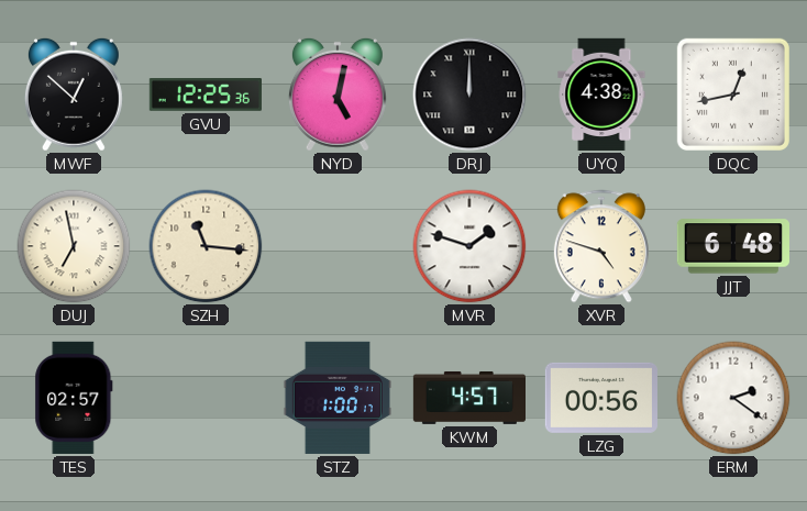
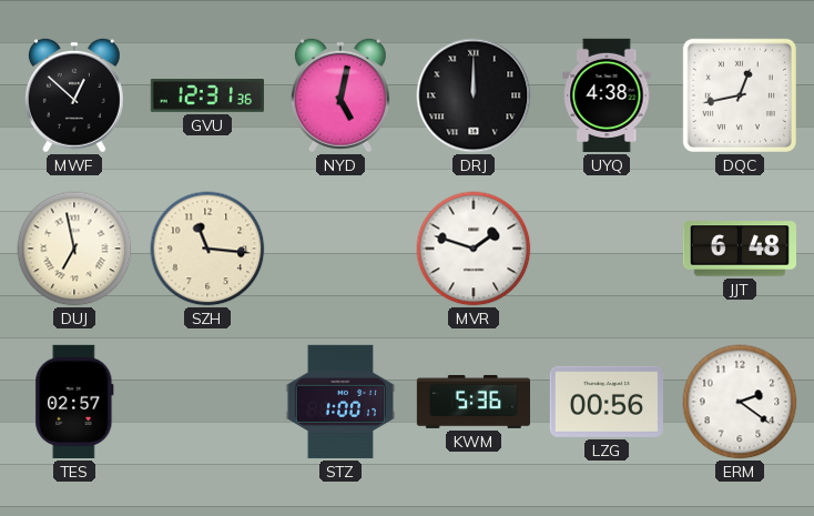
GVU: 12:25 -> 12:31
XVR: 4:48 -> none
KWM: 4:57 -> 5:36
